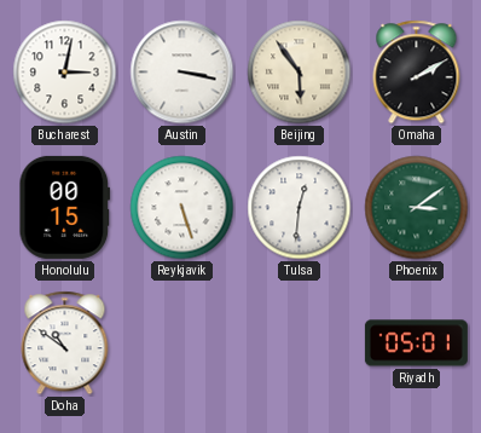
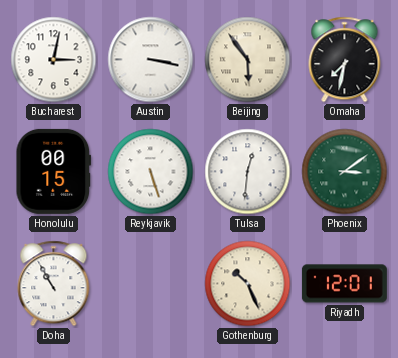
Omaha: 2:10 -> 7:32
Doha: 10:51 -> 10:55
Gothenburg: none -> 10:26
Riyadh: 05:01 -> 12:01
